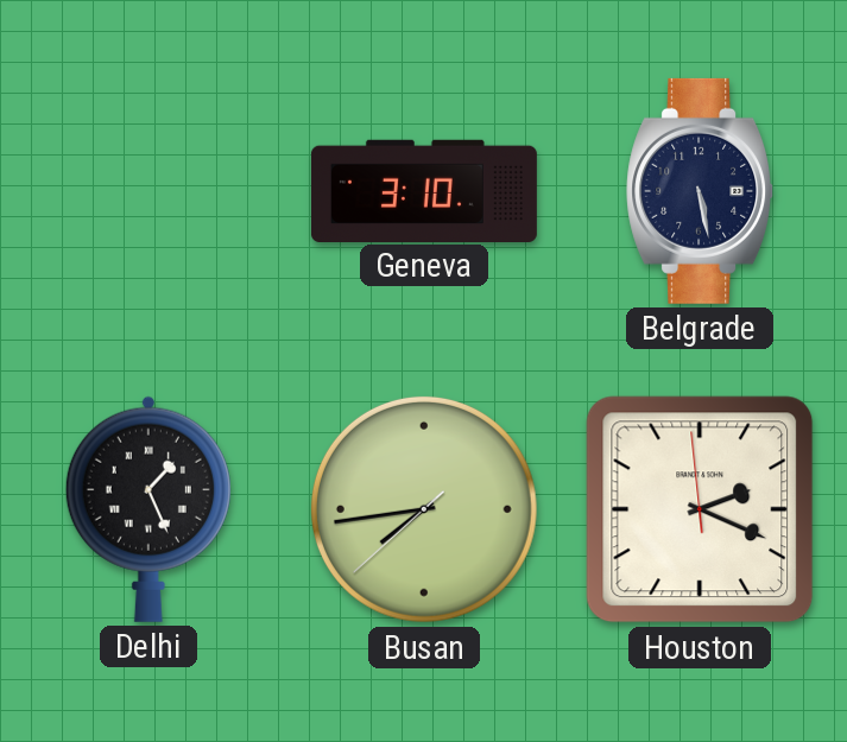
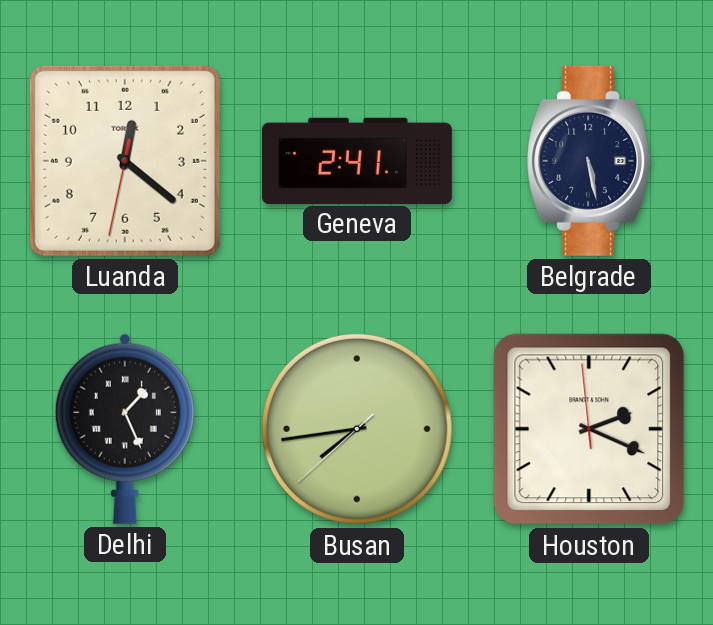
Luanda: none -> 12:21
Geneva: 3:10 -> 2:41
